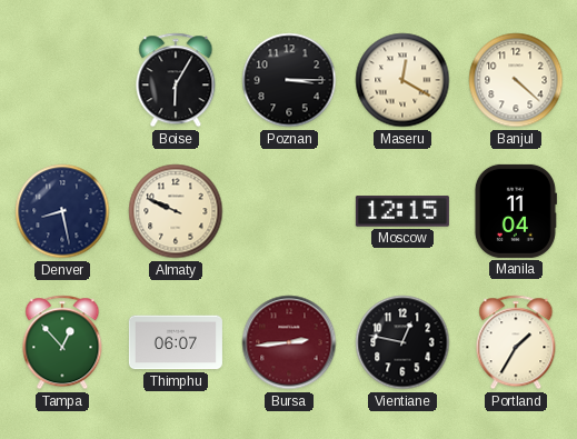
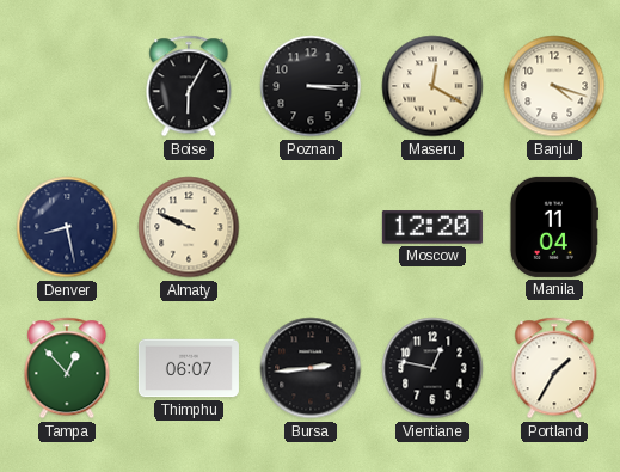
Banjul: 4:22 -> 4:18
Moscow: 12:15 -> 12:20
Bursa dial: burgundy -> black
